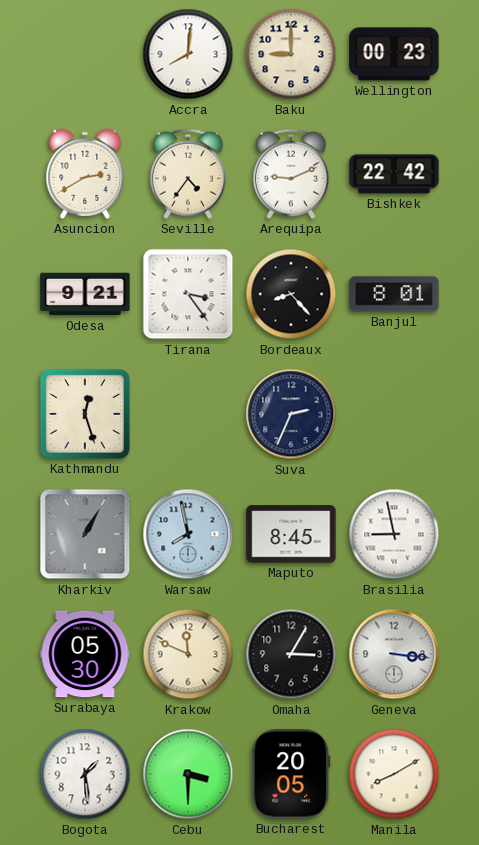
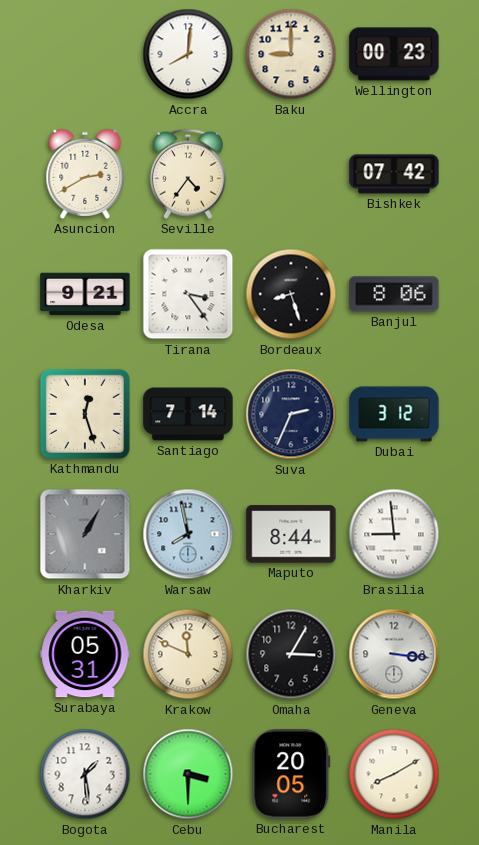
Arequipa: 9:11 -> none
Bishkek: 22:42 -> 07:42
Bordeaux: 8:23 -> 8:27
Banjul: 8:01 -> 8:06
Santiago: none -> 7:14
Dubai: none -> 3:12
Maputo: 8:45 -> 8:44
Brasilia: 8:58 -> 8:59
Surabaya: 05:30 -> 05:31
